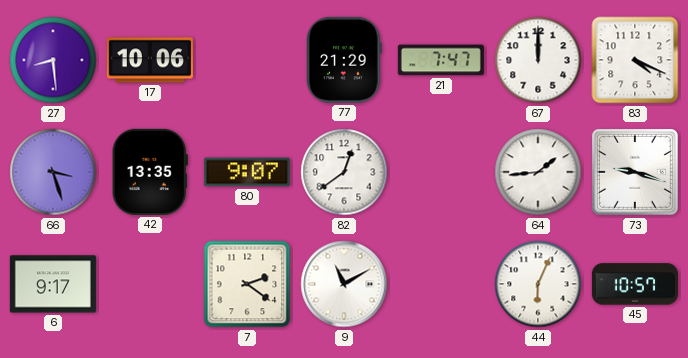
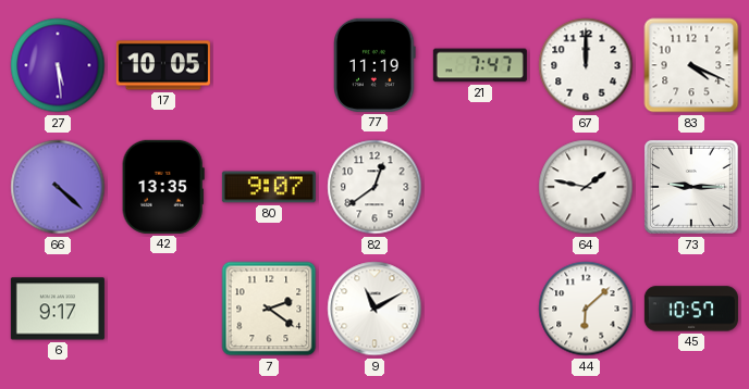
27: 8:29 -> 5:29
17: 10:06 -> 10:05
77: 21:29 -> 11:19
66: 3:27 -> 4:22
64: 1:44 -> 1:47
73: 9:18 -> 9:15
44: 6:04 -> 6:08
